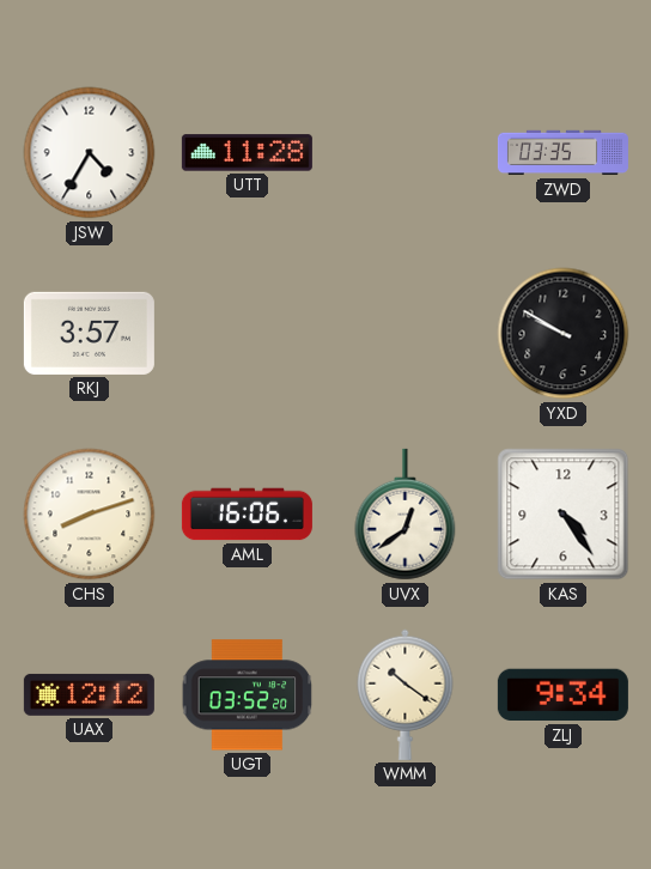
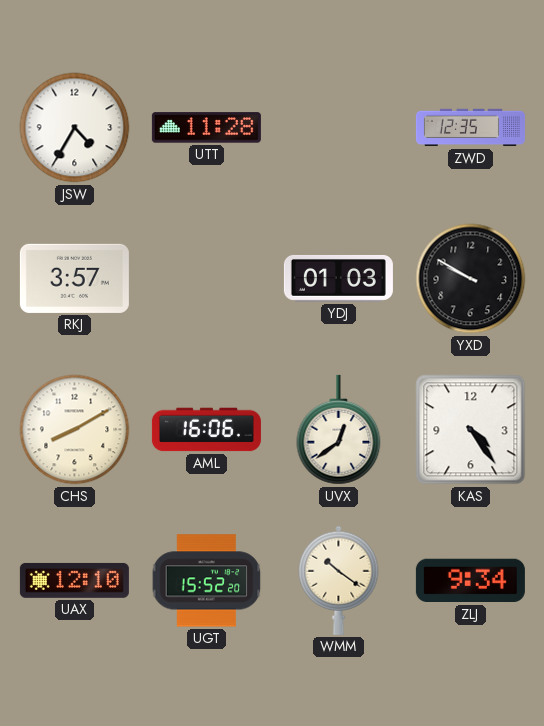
ZWD: 03:35 -> 12:35
YDJ: none -> 01:03
CHS: 8:12 -> 8:10
UAX: 12:12 -> 12:10
UGT: 03:52 -> 15:52
